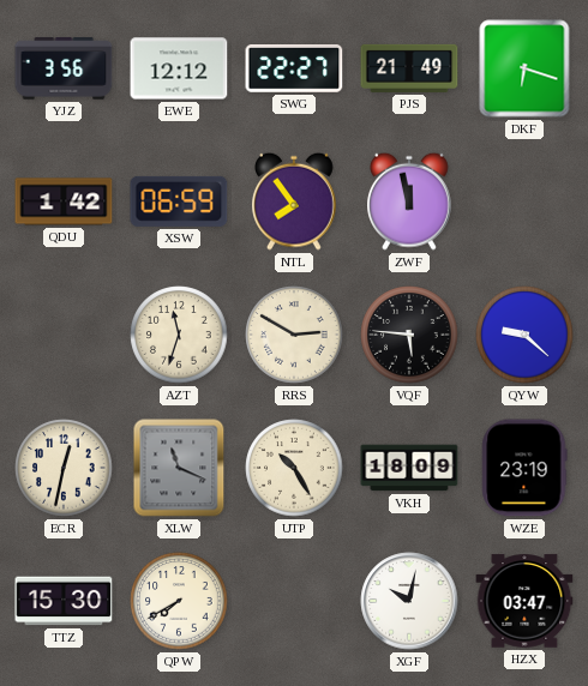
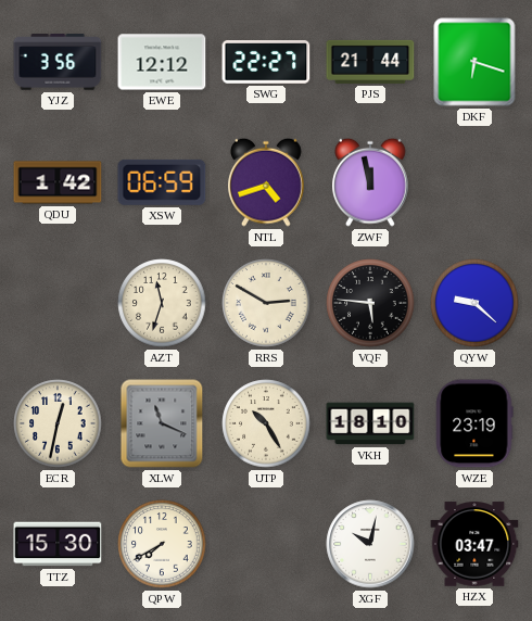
PJS: 21:49 -> 21:44
NTL: 7:54 -> 4:42
VKH: 18:09 -> 18:10
